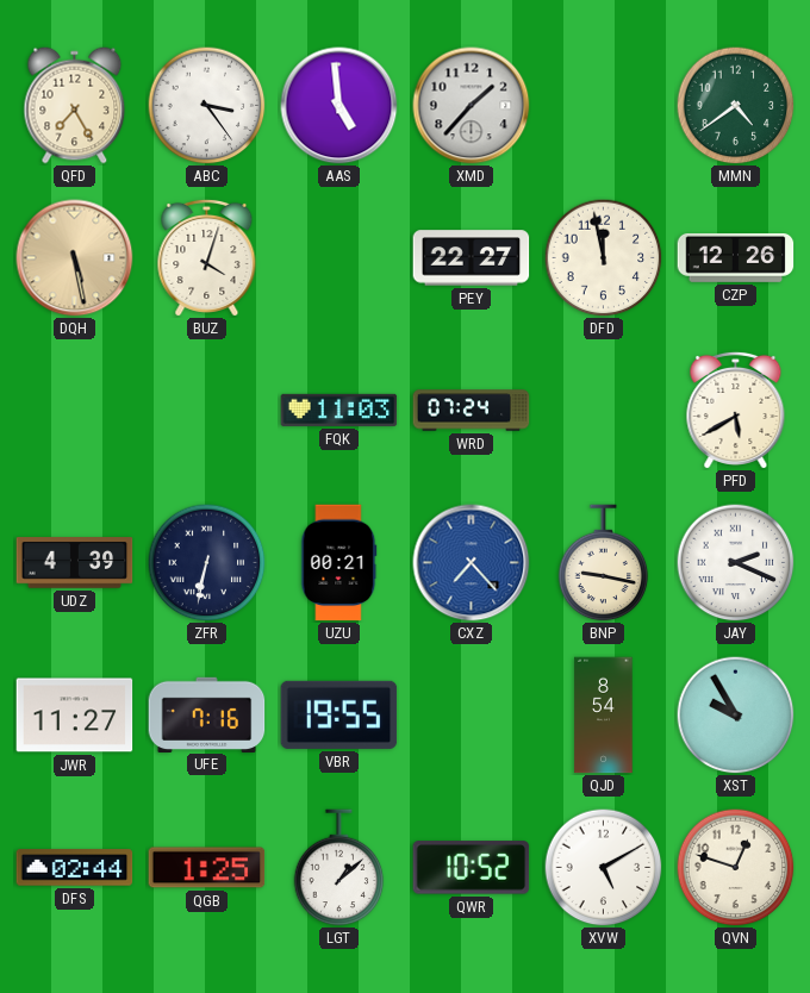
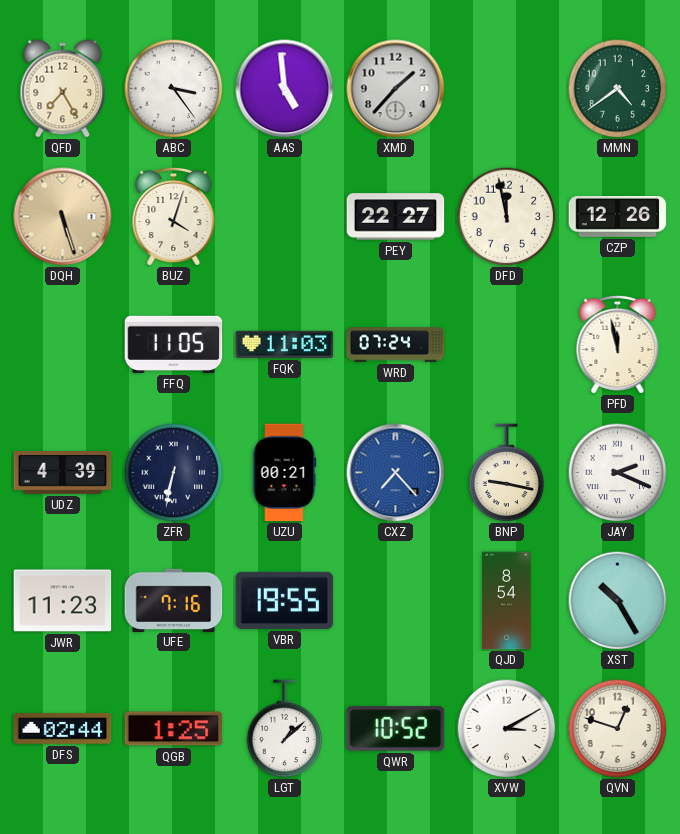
DQH: 5:28 -> 5:27
FFQ: none -> 11:05
PFD: 5:40 -> 11:58
JWR: 11:27 -> 11:23
XST: 9:55 -> 10:25
XVW: 5:10 -> 3:10
